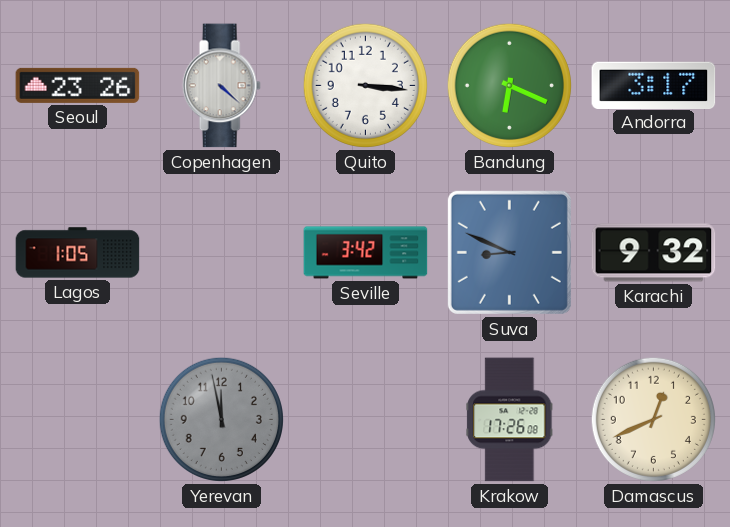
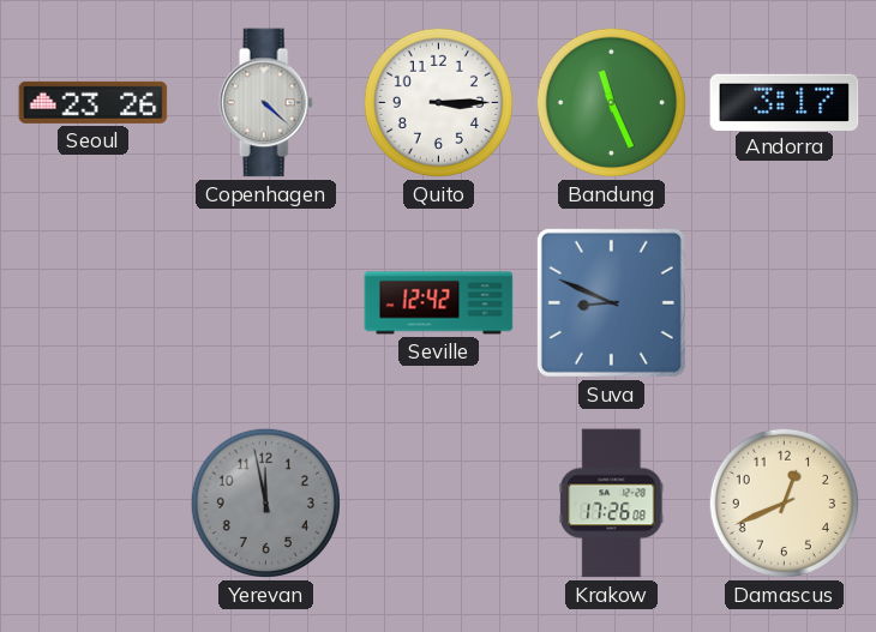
Quito: 3:16 -> 3:15
Bandung: 6:19 -> 11:26
Lagos: 1:05 -> none
Seville: 3:42 -> 12:42
Karachi: 9:32 -> none
